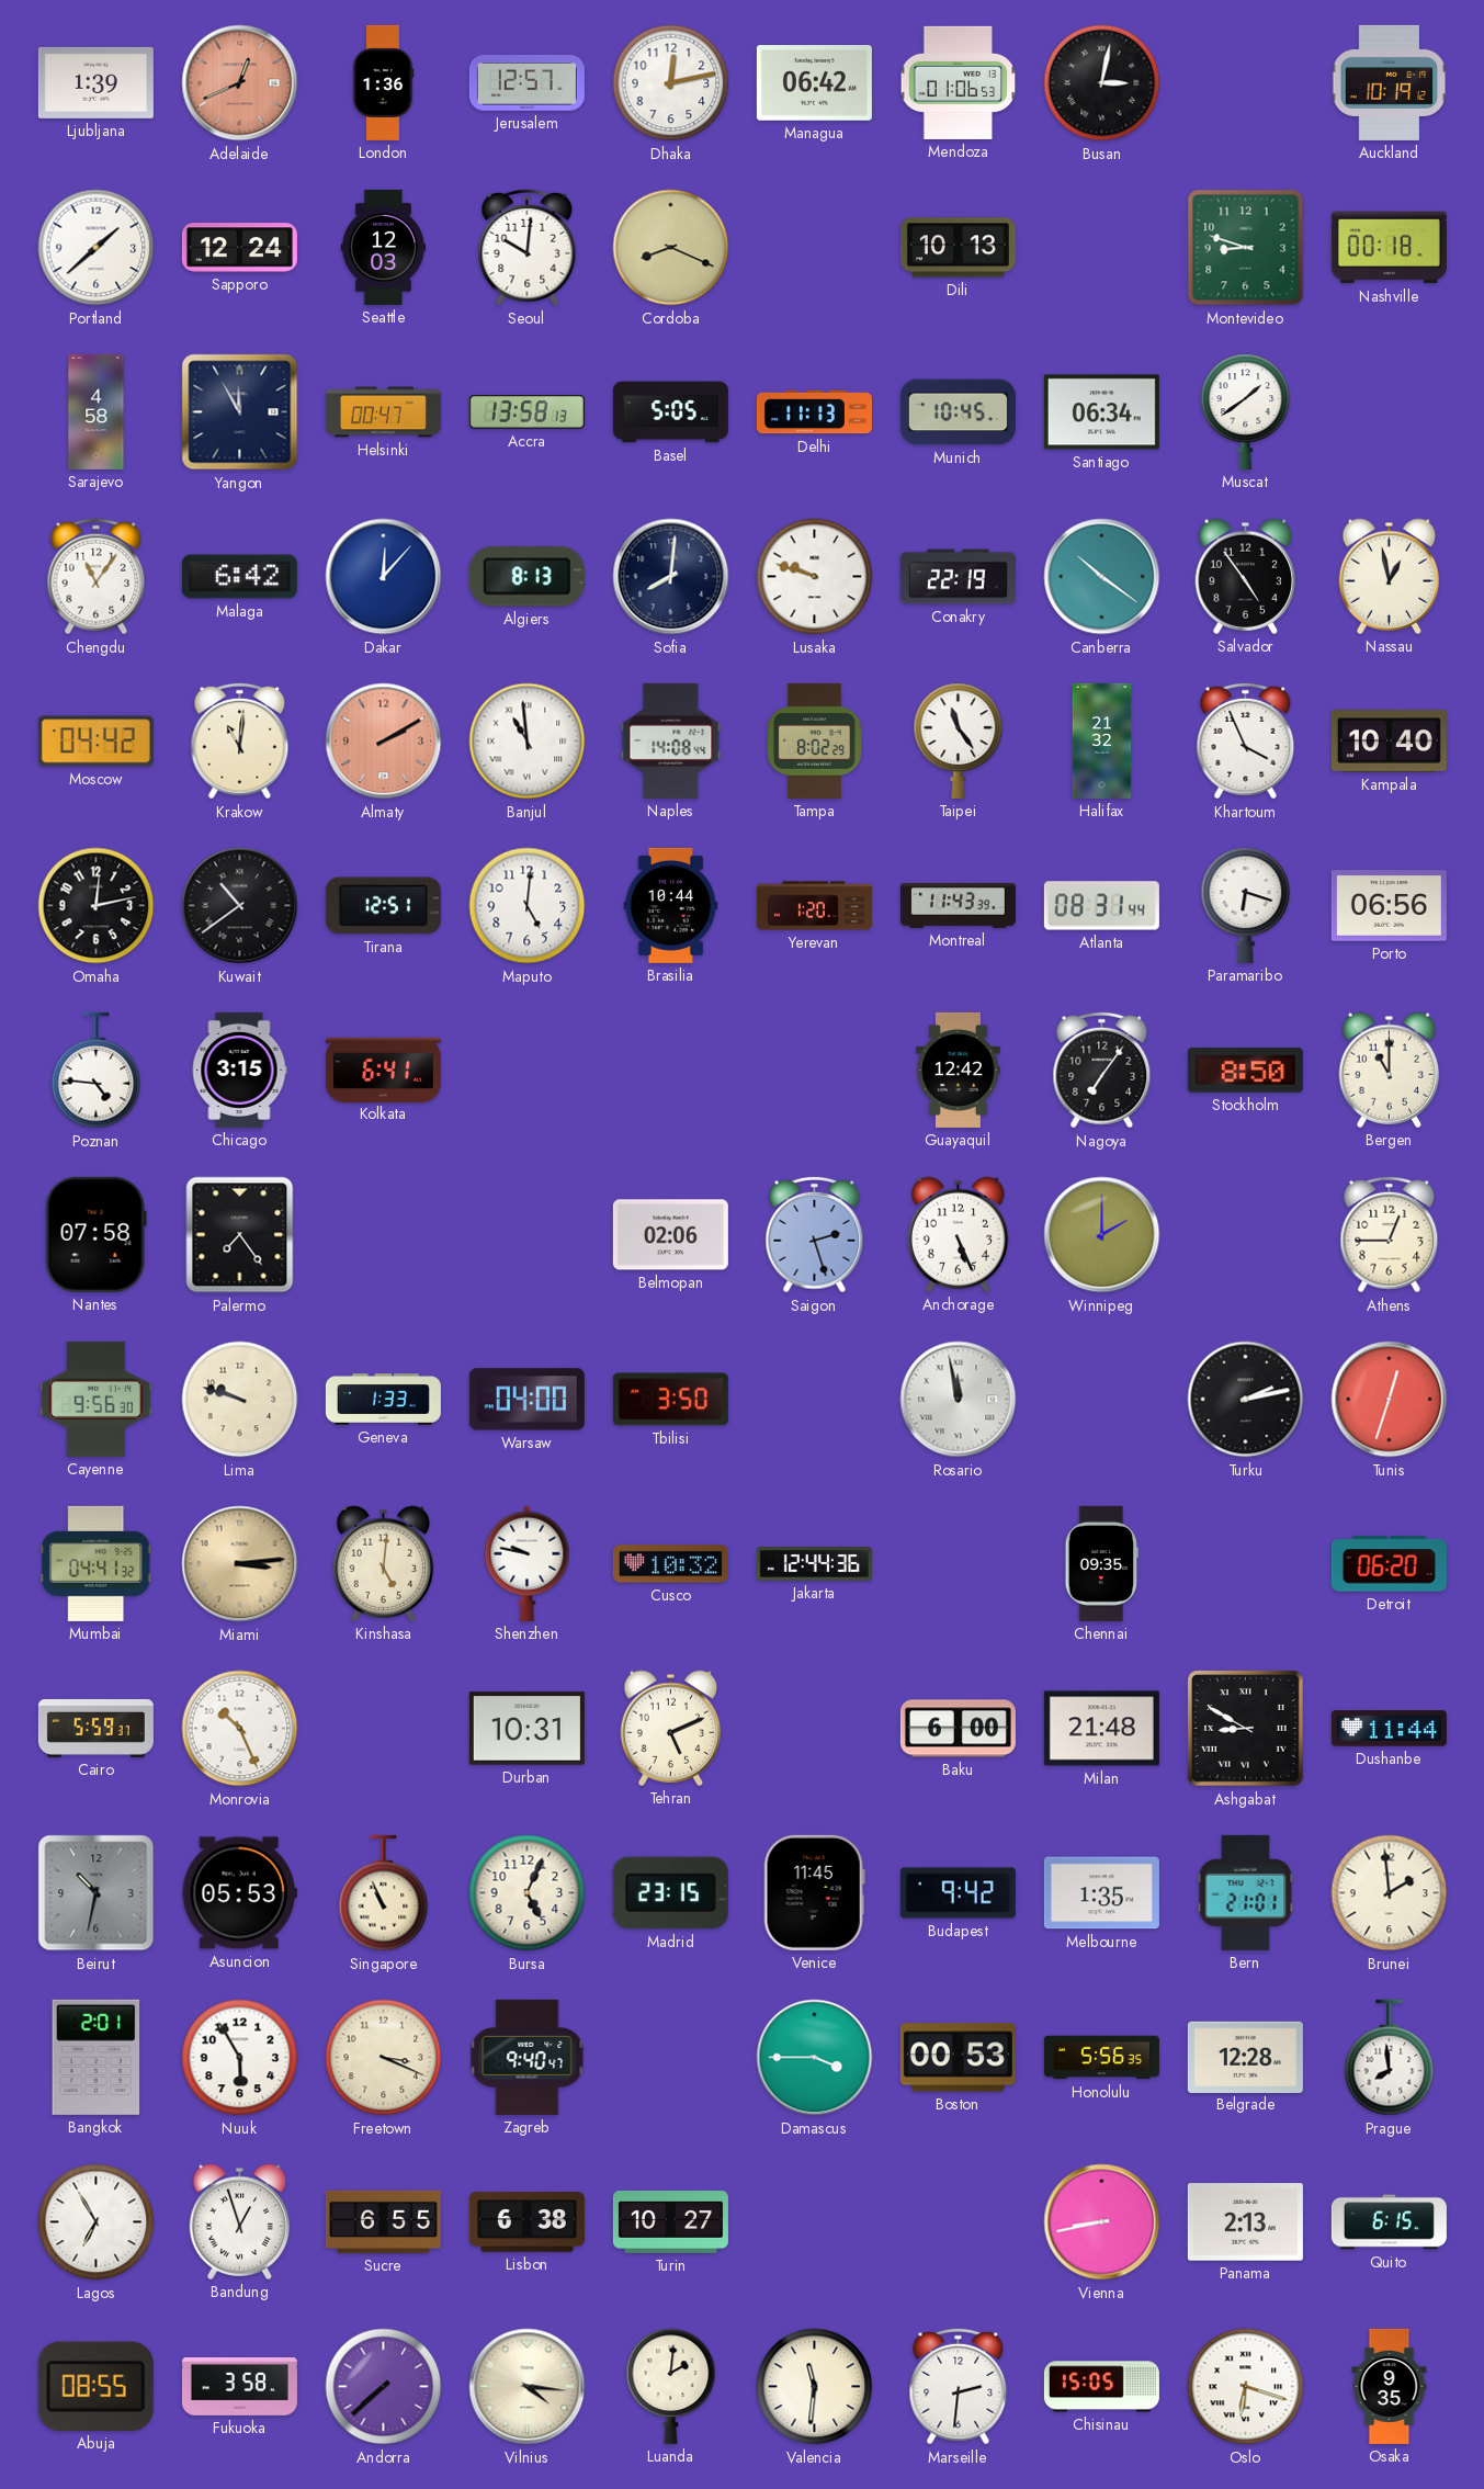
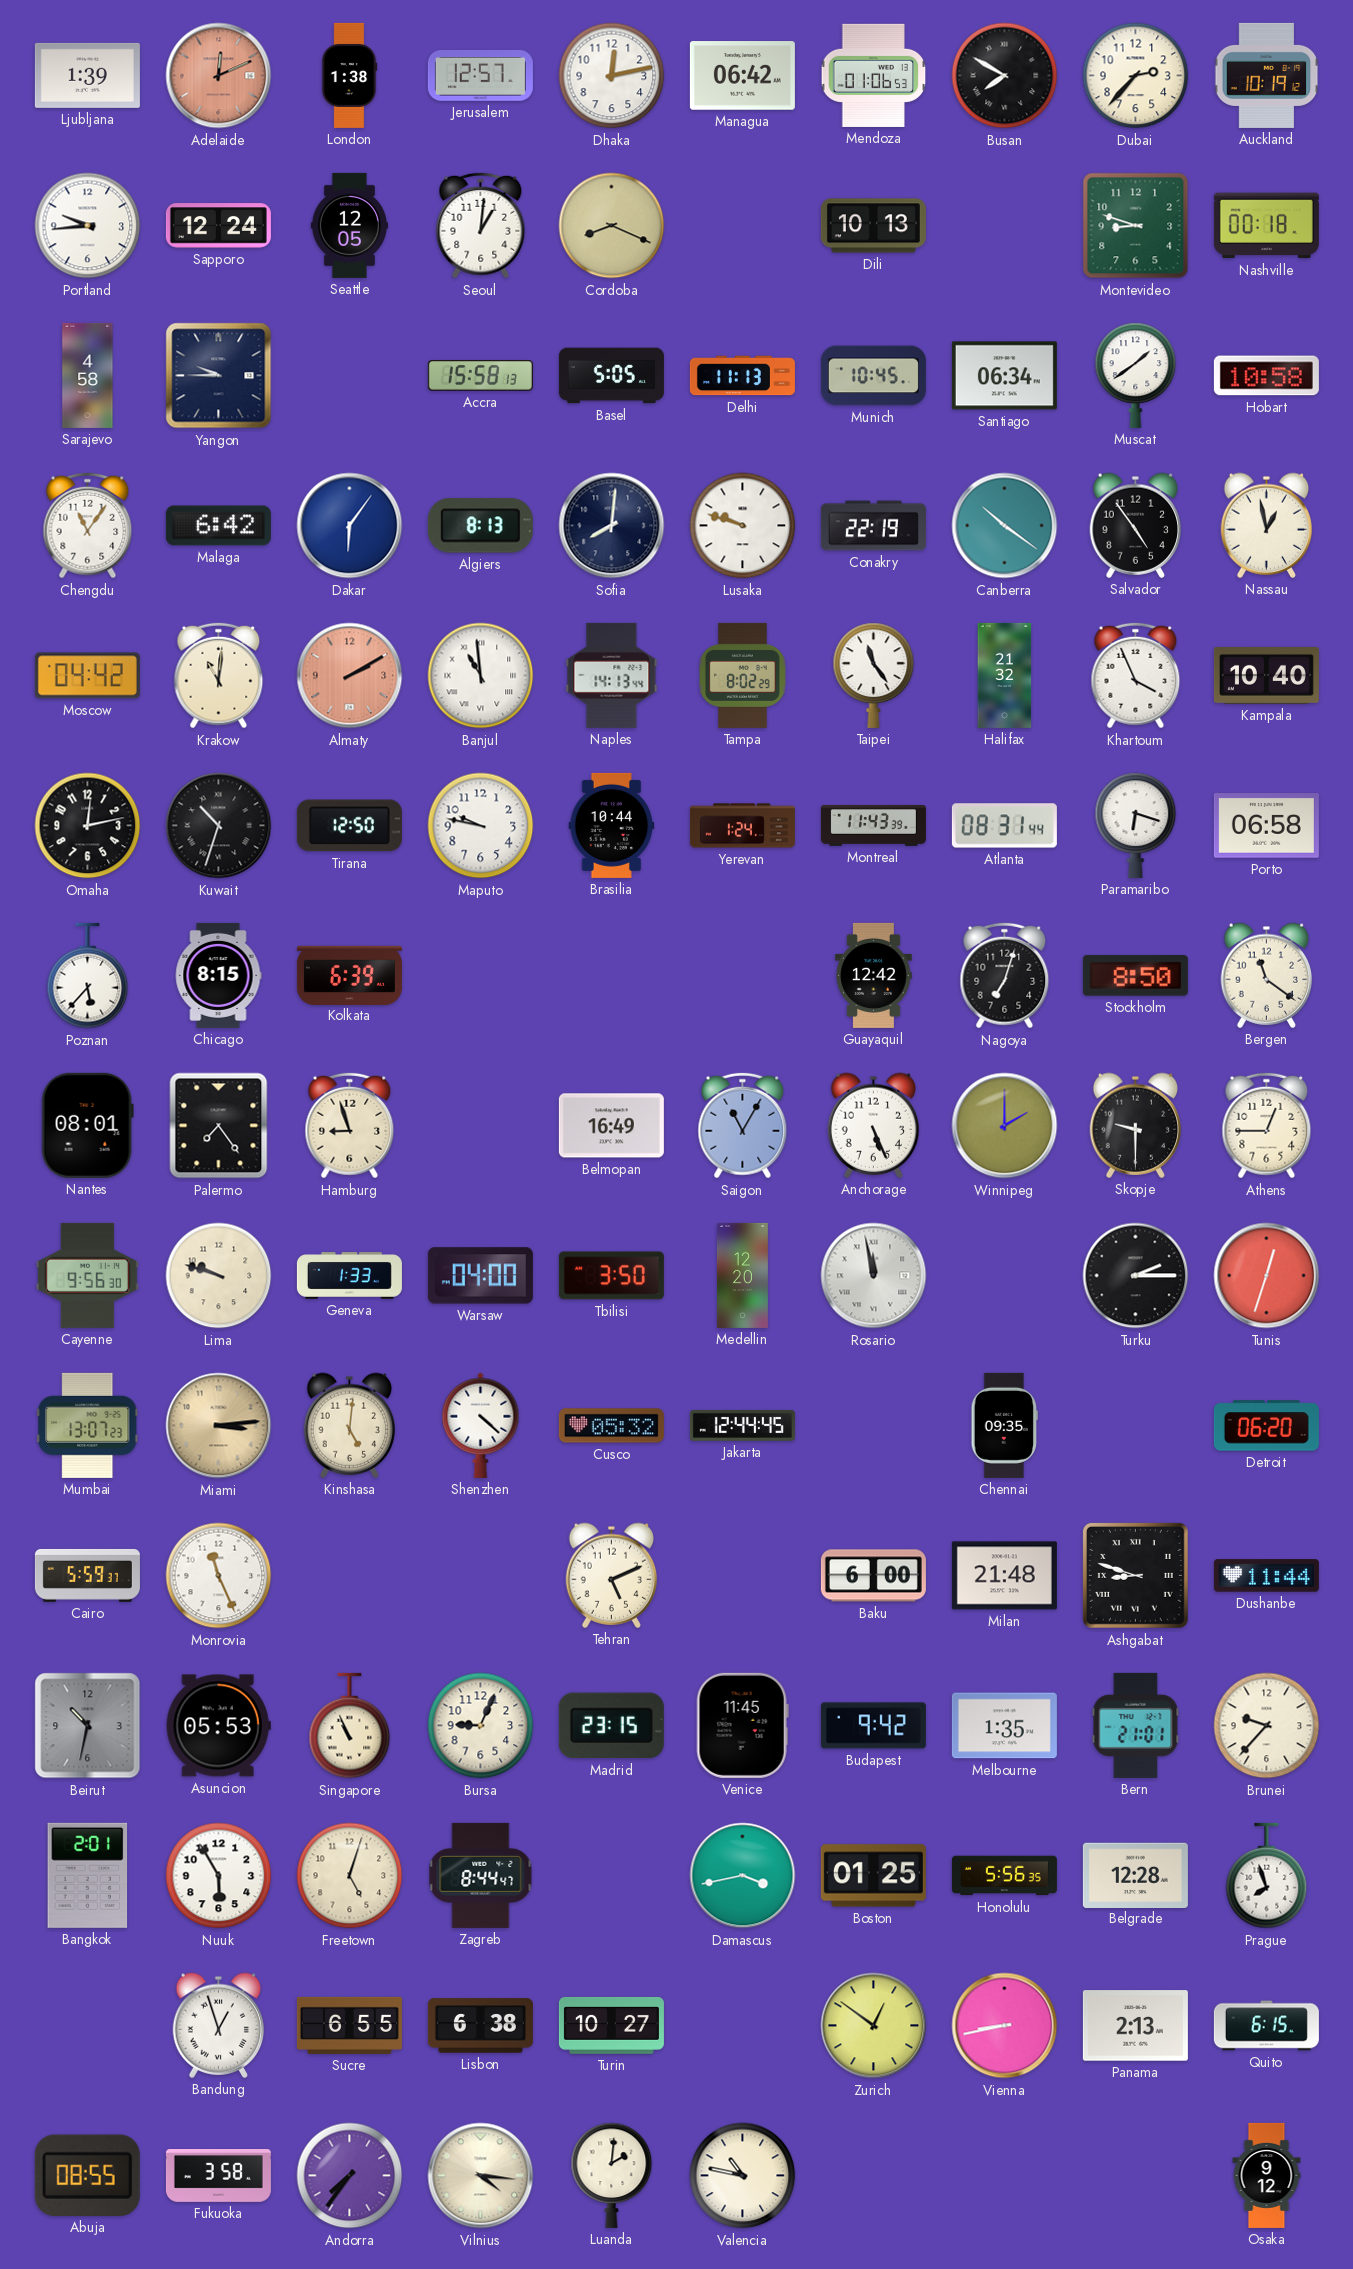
Adelaide: 12:41 -> 12:11
London: 1:36 -> 1:38
Busan: 3:02 -> 7:50
Dubai: none -> 2:37
Portland: 1:38 -> 9:44
Seattle: 12:03 -> 12:05
Seoul: 10:01 -> 1:01
Yangon: 11:55 -> 9:45
Helsinki: 00:47 -> none
Accra: 13:58 -> 15:58
Hobart: none -> 10:58
Dakar: 12:07 -> 6:06
Naples: 14:08 -> 14:13
Kuwait: 10:39 -> 10:33
Tirana: 12:51 -> 12:50
Maputo: 5:01 -> 9:47
Yerevan: 1:20 -> 1:24
Porto: 06:56 -> 06:58
Poznan: 4:46 -> 5:37
Chicago: 3:15 -> 8:15
Kolkata: 6:41 -> 6:39
Nagoya: 7:06 -> 7:03
Bergen: 11:00 -> 11:21
Nantes: 07:58 -> 08:01
Hamburg: none -> 8:57
Belmopan: 02:06 -> 16:49
Saigon: 2:27 -> 11:05
Skopje: none -> 9:30
Medellin: none -> 12:20
Turku: 2:13 -> 2:15
Mumbai: 04:41 -> 13:07
Shenzhen: 9:47 -> 4:22
Cusco: 10:32 -> 05:32
Jakarta: 12:44:36 -> 12:44:45
Monrovia: 10:26 -> 11:26
Durban: 10:31 -> none
Ashgabat: 8:50 -> 8:48
Bursa: 5:04 -> 9:04
Brunei: 1:59 -> 9:37
Freetown: 3:19 -> 5:03
Zagreb: 9:40 -> 8:44
Damascus: 3:45 -> 3:43
Boston: 00:53 -> 01:25
Prague: 7:59 -> 7:57
Lagos: 6:55 -> none
Zurich: none -> 12:51
Andorra: 7:38 -> 7:36
Valencia: 11:31 -> 10:47
Marseille: 2:31 -> none
Chisinau: 15:05 -> none
Oslo: 6:18 -> none
Osaka: 9:35 -> 9:12
